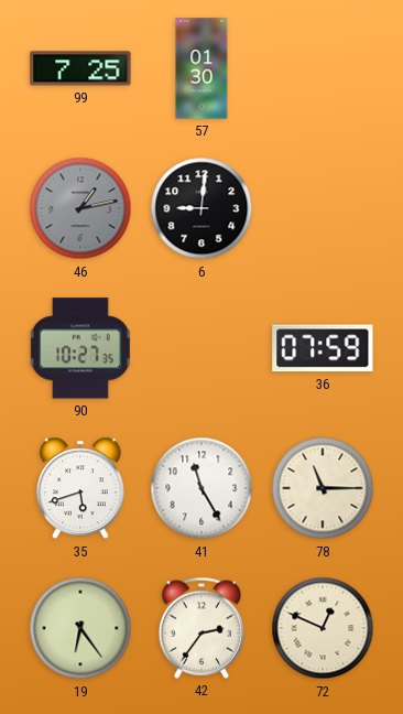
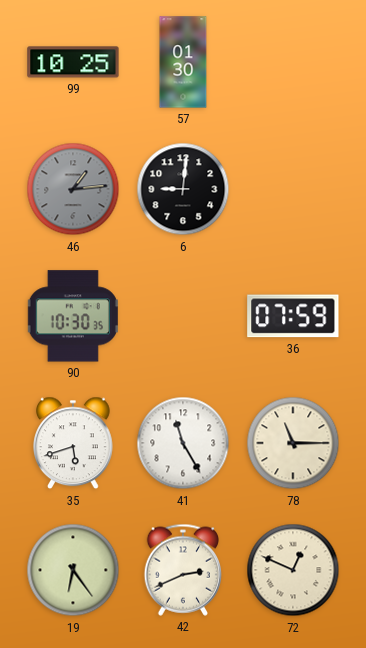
99: 7:25 -> 10:25
46: 1:13 -> 1:14
90: 10:27 -> 10:30
42: 2:36 -> 2:41
